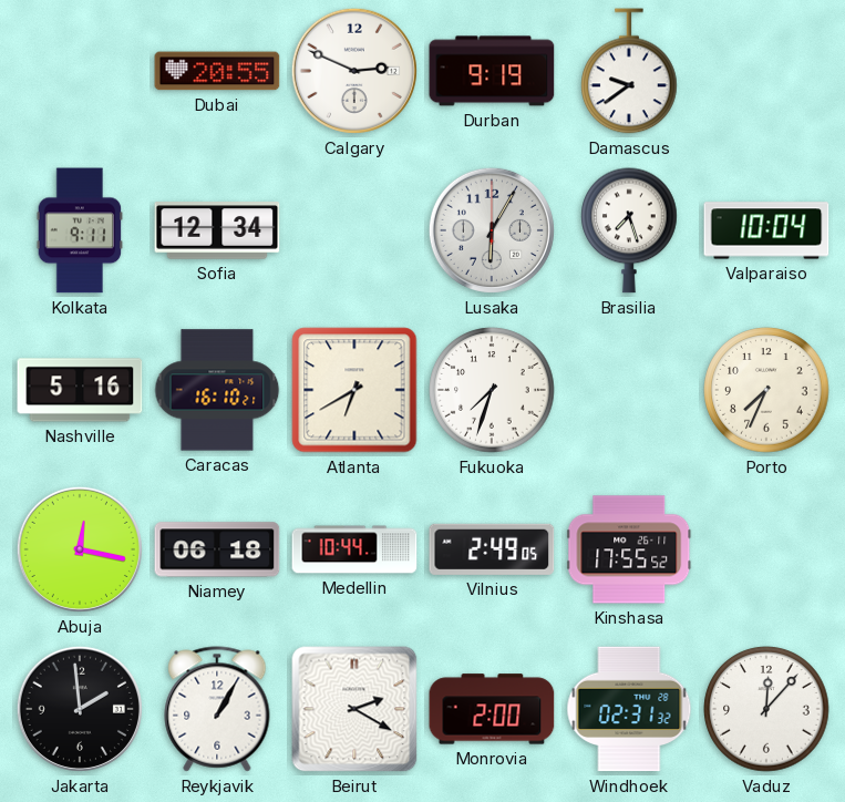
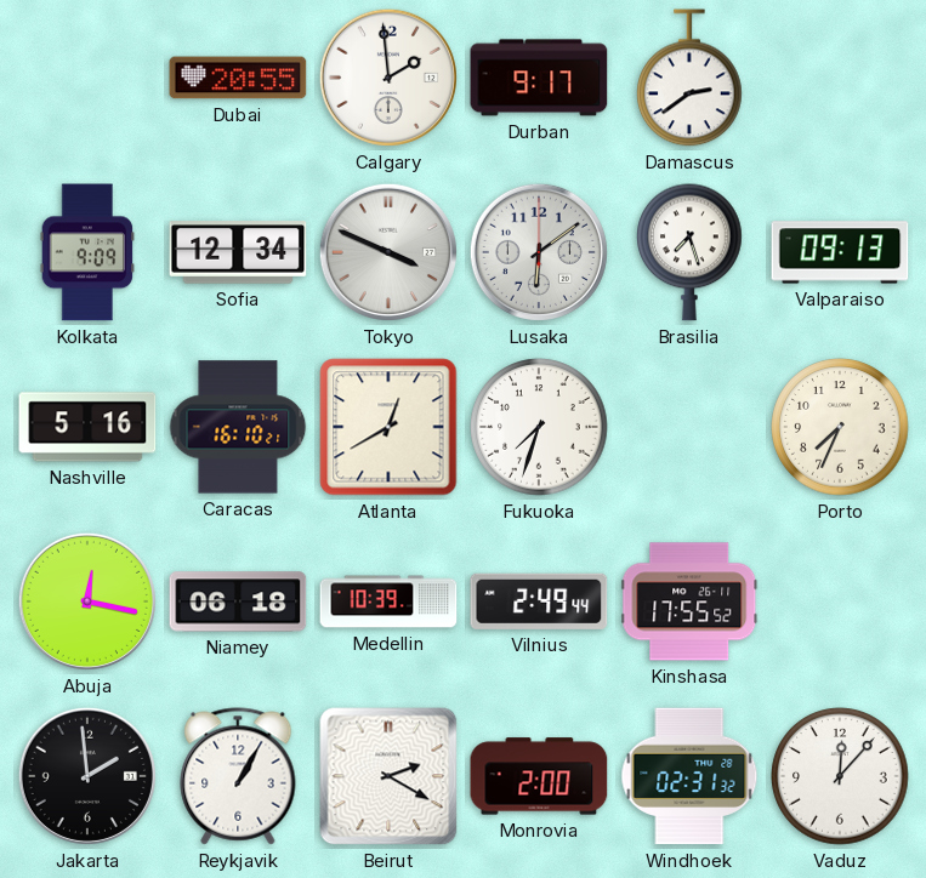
Calgary: 2:49 -> 1:59
Durban: 9:19 -> 9:17
Damascus: 9:39 -> 2:39
Kolkata: 9:11 -> 9:09
Tokyo: none -> 3:49
Lusaka: 6:05 -> 6:09
Valparaiso: 10:04 -> 09:13
Atlanta: 6:40 -> 12:40
Medellin: 10:44 -> 10:39
Vilnius: 2:49:05 -> 2:49:44
